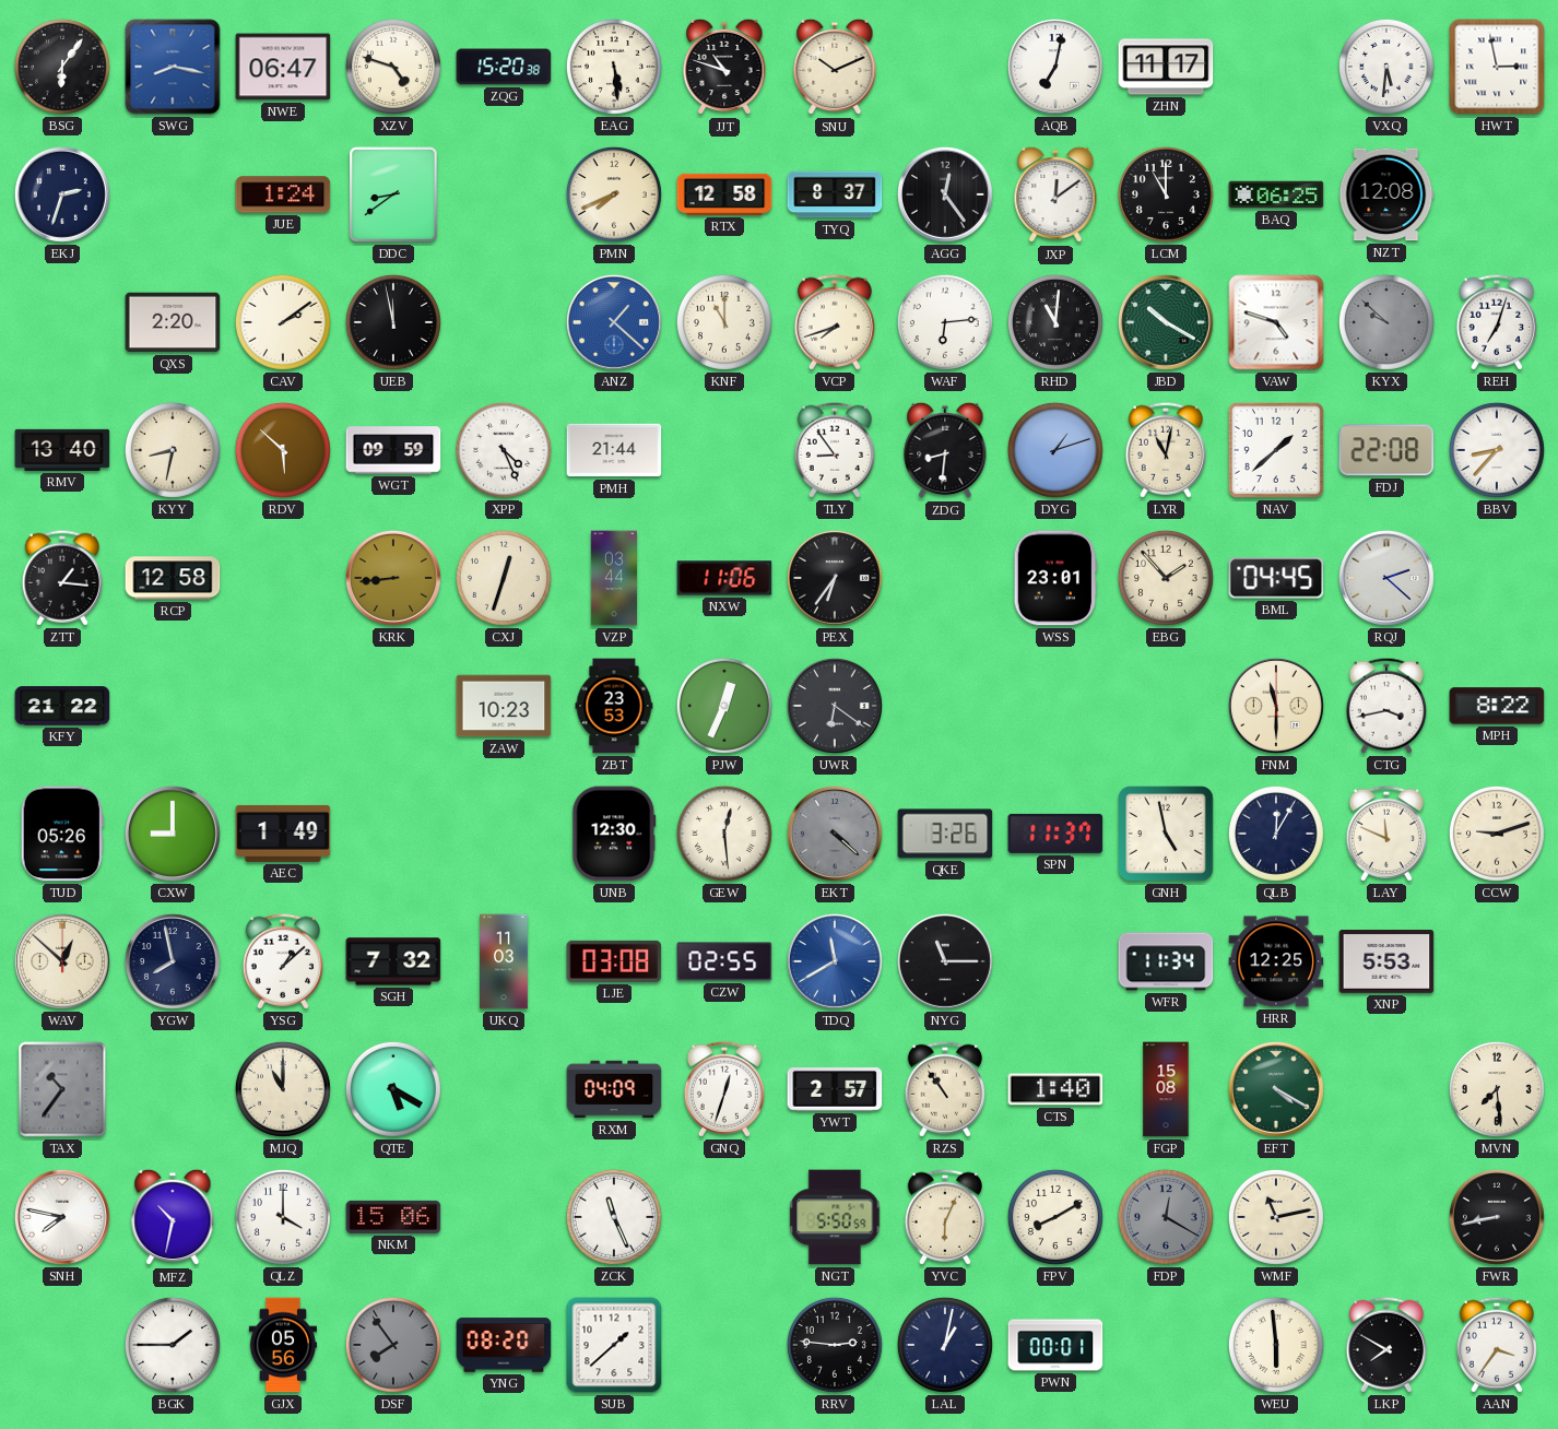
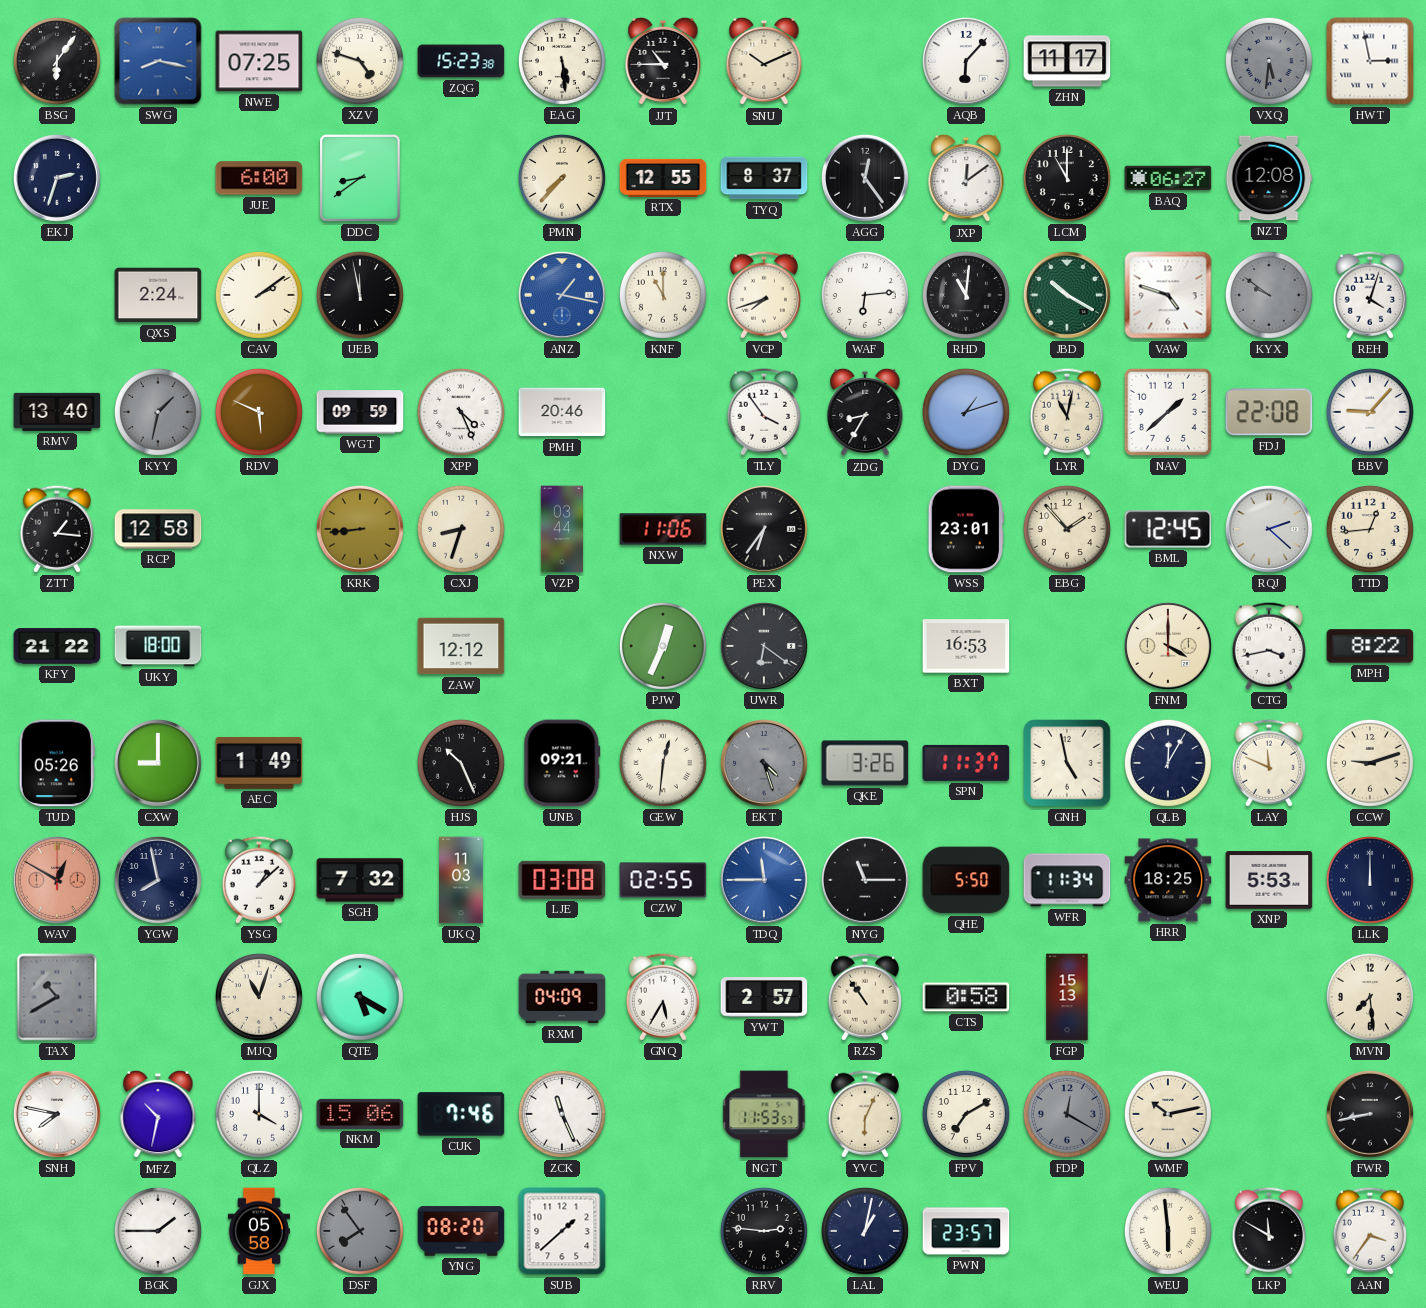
NWE: 06:47 -> 07:25
ZQG: 15:20 -> 15:23
JJT: 10:48 -> 10:45
AQB: 7:02 -> 6:07
VXQ dial: white -> grey
JUE: 1:24 -> 6:00
PMN: 7:41 -> 7:37
RTX: 12:58 -> 12:55
BAQ: 06:25 -> 06:27
QXS: 2:20 -> 2:24
ANZ: 1:22 -> 1:17
KYX: 9:52 -> 9:51
REH: 7:03 -> 4:03
KYY: 8:32 -> 1:32
KYY dial: cream -> grey
RDV: 5:52 -> 5:49
PMH: 21:44 -> 20:46
TLY: 8:54 -> 3:54
ZDG: 8:31 -> 8:35
BBV: 8:37 -> 9:07
CXJ: 12:33 -> 8:33
BML: 04:45 -> 12:45
TTD: none -> 12:44
UKY: none -> 18:00
ZAW: 10:23 -> 12:12
ZBT: 23:53 -> none
BXT: none -> 16:53
FNM: 11:30 -> 4:00
HJS: none -> 10:26
UNB: 12:30 -> 09:21
GEW: 12:29 -> 12:31
EKT: 4:22 -> 4:27
WAV: 12:52 -> 12:50
WAV dial: cream -> salmon
TDQ: 11:40 -> 11:45
QHE: none -> 5:50
HRR: 12:25 -> 18:25
LLK: none -> 12:00
TAX: 10:36 -> 10:40
MJQ: 11:00 -> 11:03
GNQ: 12:33 -> 5:35
CTS: 1:40 -> 0:58
FGP: 15:08 -> 15:13
EFT: 4:20 -> none
CUK: none -> 7:46
NGT: 5:50 -> 11:53
FPV: 8:10 -> 7:10
WMF: 11:13 -> 10:13
GJX: 05:56 -> 05:58
PWN: 00:01 -> 23:57
LKP: 7:50 -> 11:50
